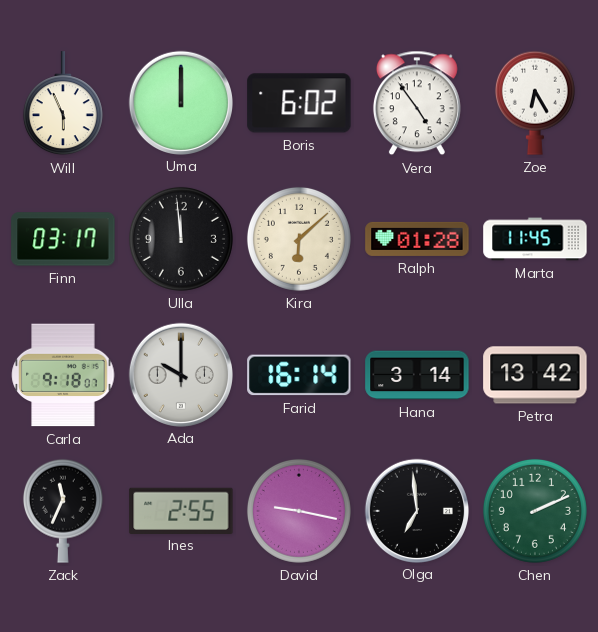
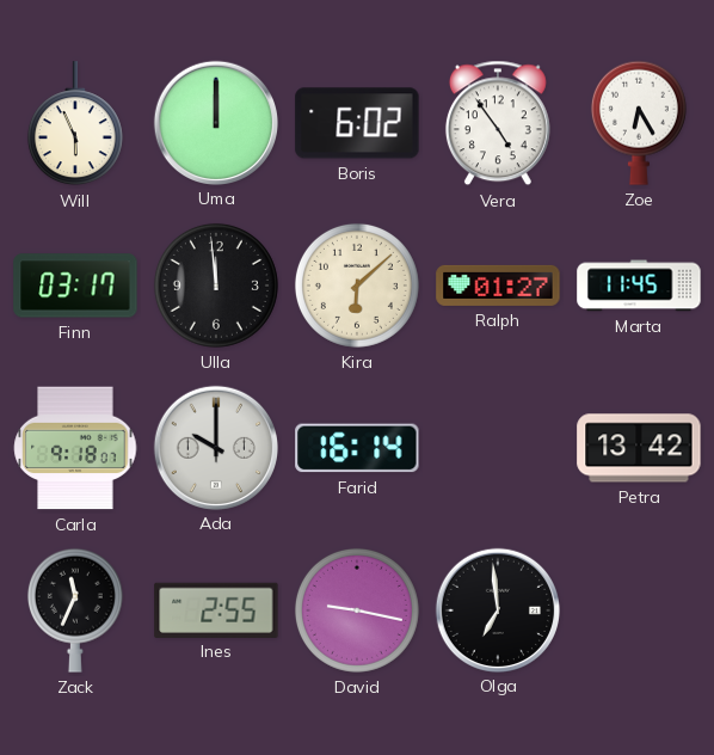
Ralph: 01:28 -> 01:27
Hana: 3:14 -> none
Chen: 2:11 -> none
